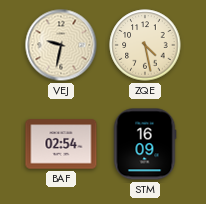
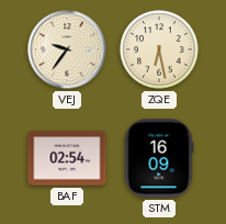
VEJ: 9:32 -> 9:36
ZQE: 4:28 -> 6:28
